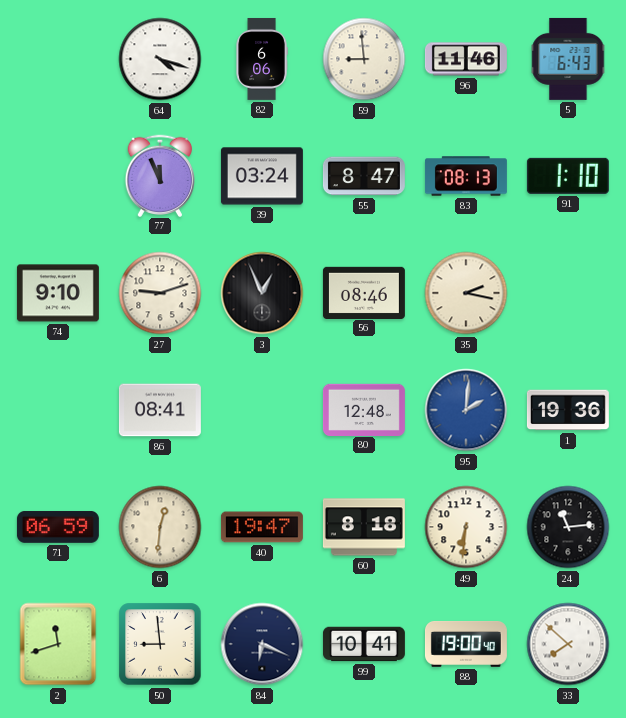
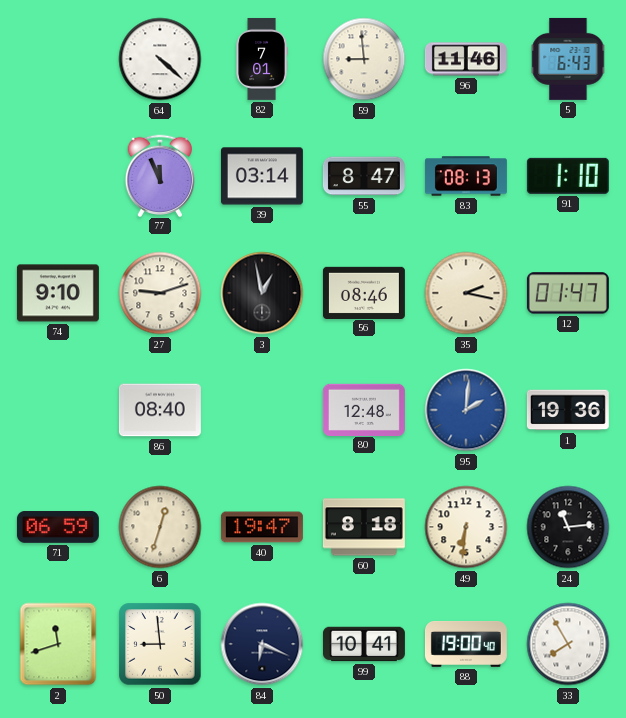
64: 4:18 -> 4:22
82: 6:06 -> 7:01
39: 03:24 -> 03:14
3: 12:56 -> 12:58
12: none -> 01:47
86: 08:41 -> 08:40
6: 12:31 -> 12:33
33: 7:52 -> 7:55
